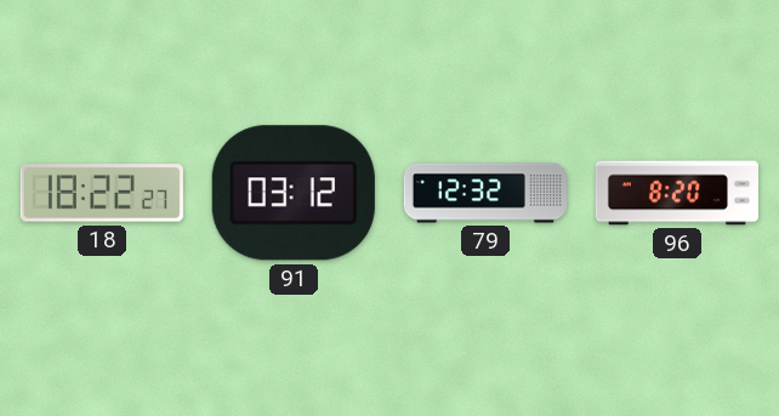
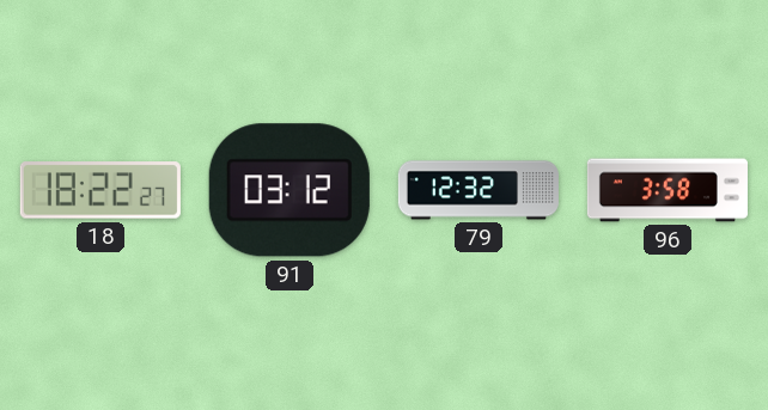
96: 8:20 -> 3:58
